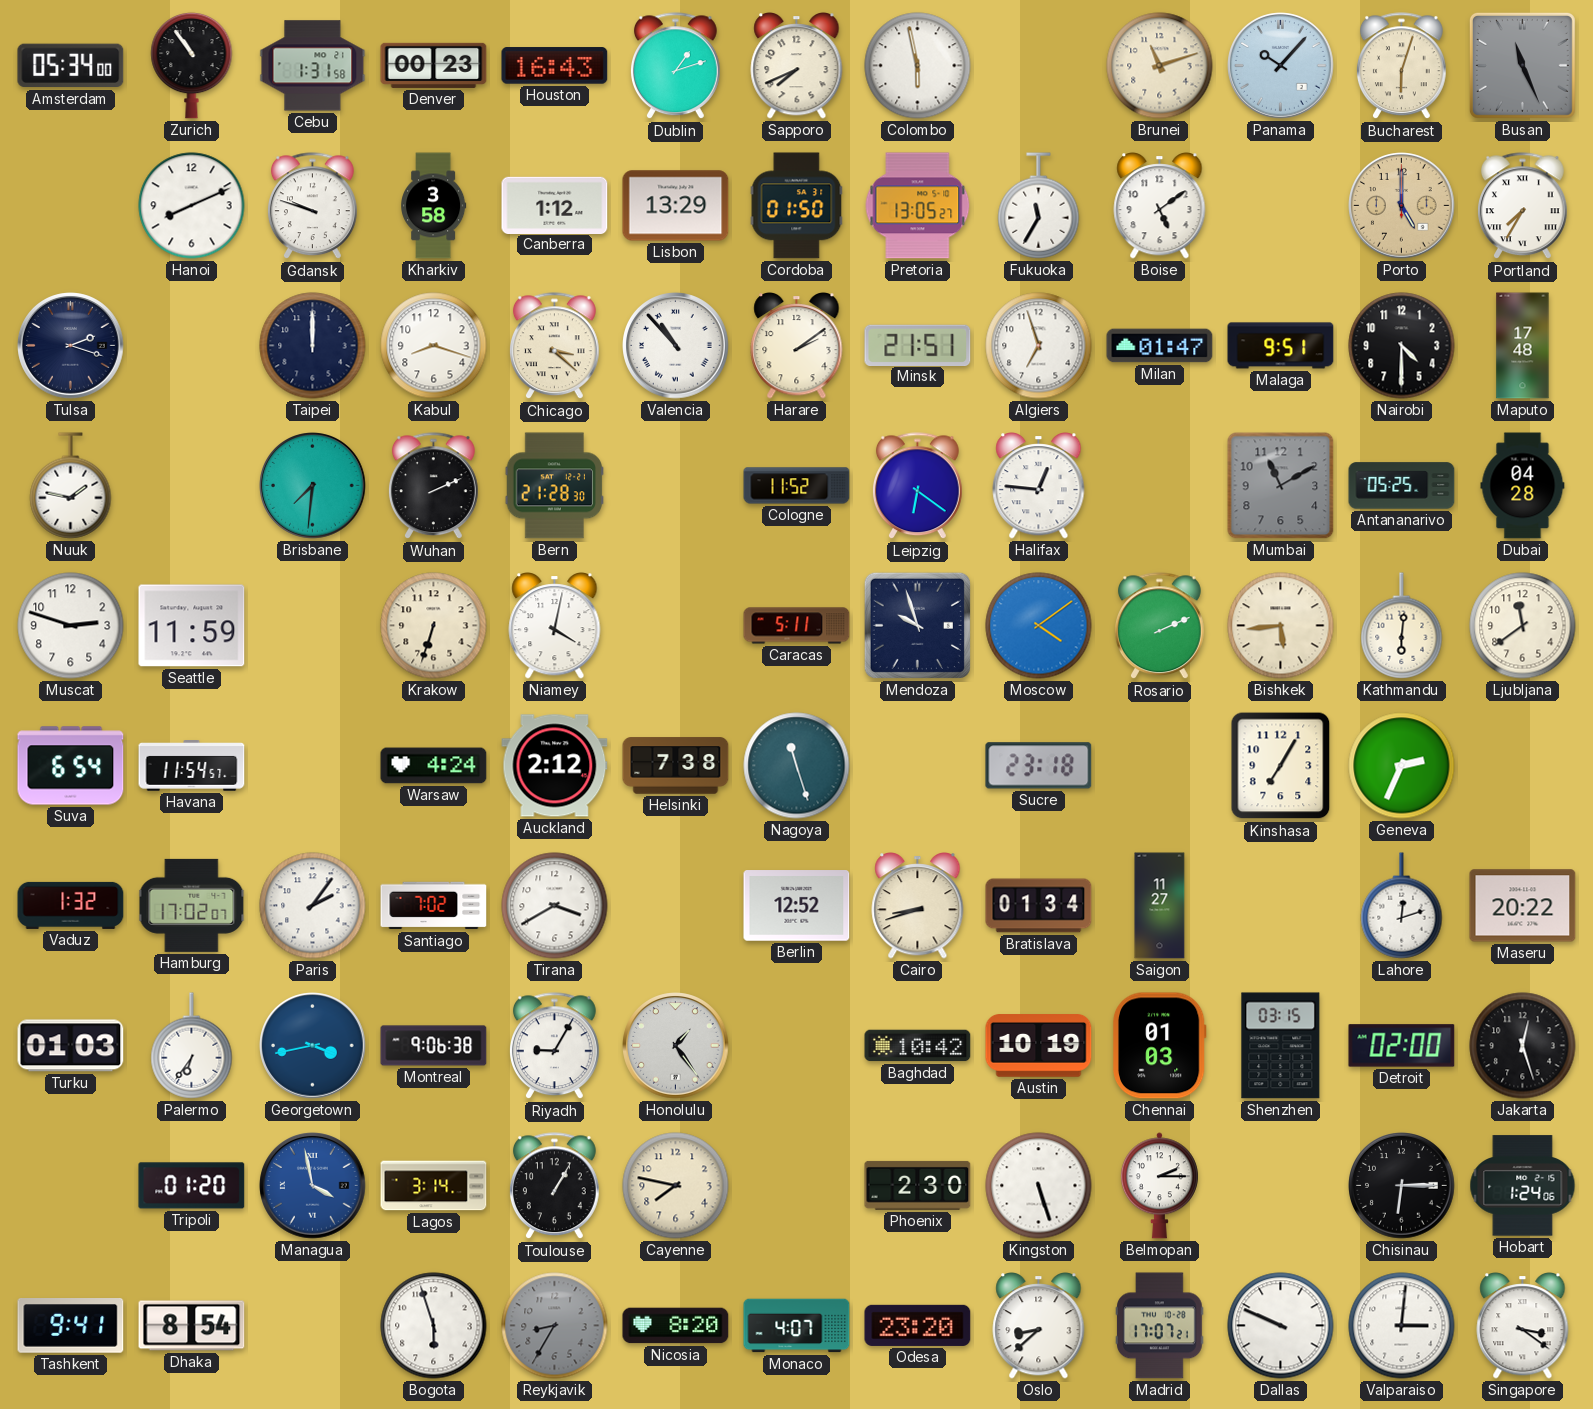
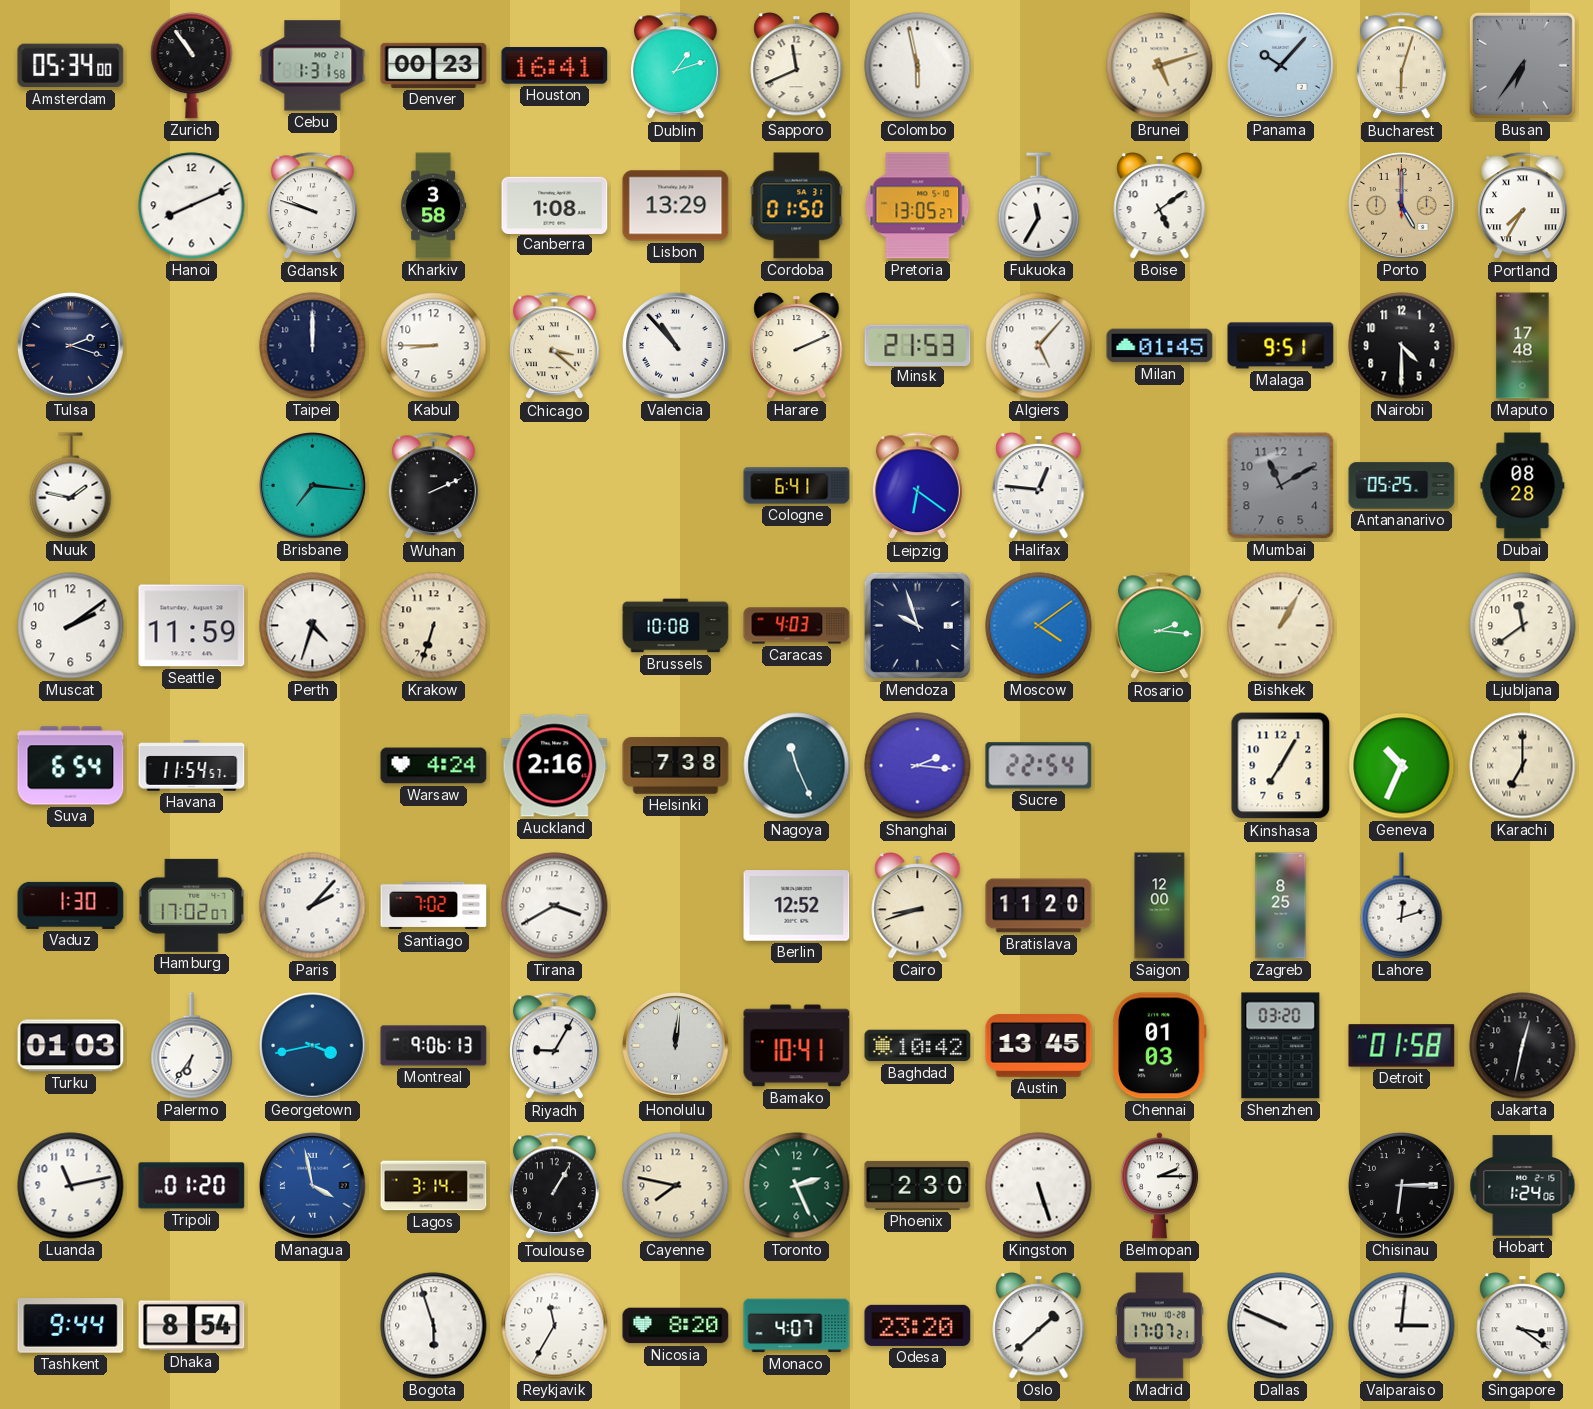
Houston: 16:43 -> 16:41
Sapporo: 7:41 -> 11:41
Brunei: 11:12 -> 5:12
Busan: 11:26 -> 6:36
Canberra: 1:12 -> 1:08
Kabul: 8:18 -> 8:45
Harare: 2:09 -> 2:11
Minsk: 21:51 -> 21:53
Algiers: 6:57 -> 5:07
Milan: 01:47 -> 01:45
Brisbane: 7:31 -> 7:16
Bern: 21:28 -> none
Cologne: 11:52 -> 6:41
Dubai: 04:28 -> 08:28
Muscat: 2:48 -> 2:09
Perth: none -> 4:33
Niamey: 4:02 -> none
Brussels: none -> 10:08
Caracas: 5:11 -> 4:03
Rosario: 2:11 -> 2:16
Bishkek: 5:44 -> 1:05
Kathmandu: 6:01 -> none
Auckland: 2:12 -> 2:16
Nagoya: 11:27 -> 11:26
Shanghai: none -> 2:16
Sucre: 23:18 -> 22:54
Geneva: 2:34 -> 10:34
Karachi: none -> 7:00
Vaduz: 1:32 -> 1:30
Paris: 2:06 -> 2:07
Bratislava: 01:34 -> 11:20
Saigon: 11:27 -> 12:00
Zagreb: none -> 8:25
Maseru: 20:22 -> none
Montreal: 9:06:38 -> 9:06:13
Honolulu: 1:24 -> 12:01
Bamako: none -> 10:41
Austin: 10:19 -> 13:45
Shenzhen: 03:15 -> 03:20
Detroit: 02:00 -> 01:58
Jakarta: 12:27 -> 12:32
Luanda: none -> 11:13
Toronto: none -> 2:26
Tashkent: 9:41 -> 9:44
Reykjavik: 8:35 -> 11:35
Reykjavik dial: grey -> white
Oslo: 8:38 -> 1:38
